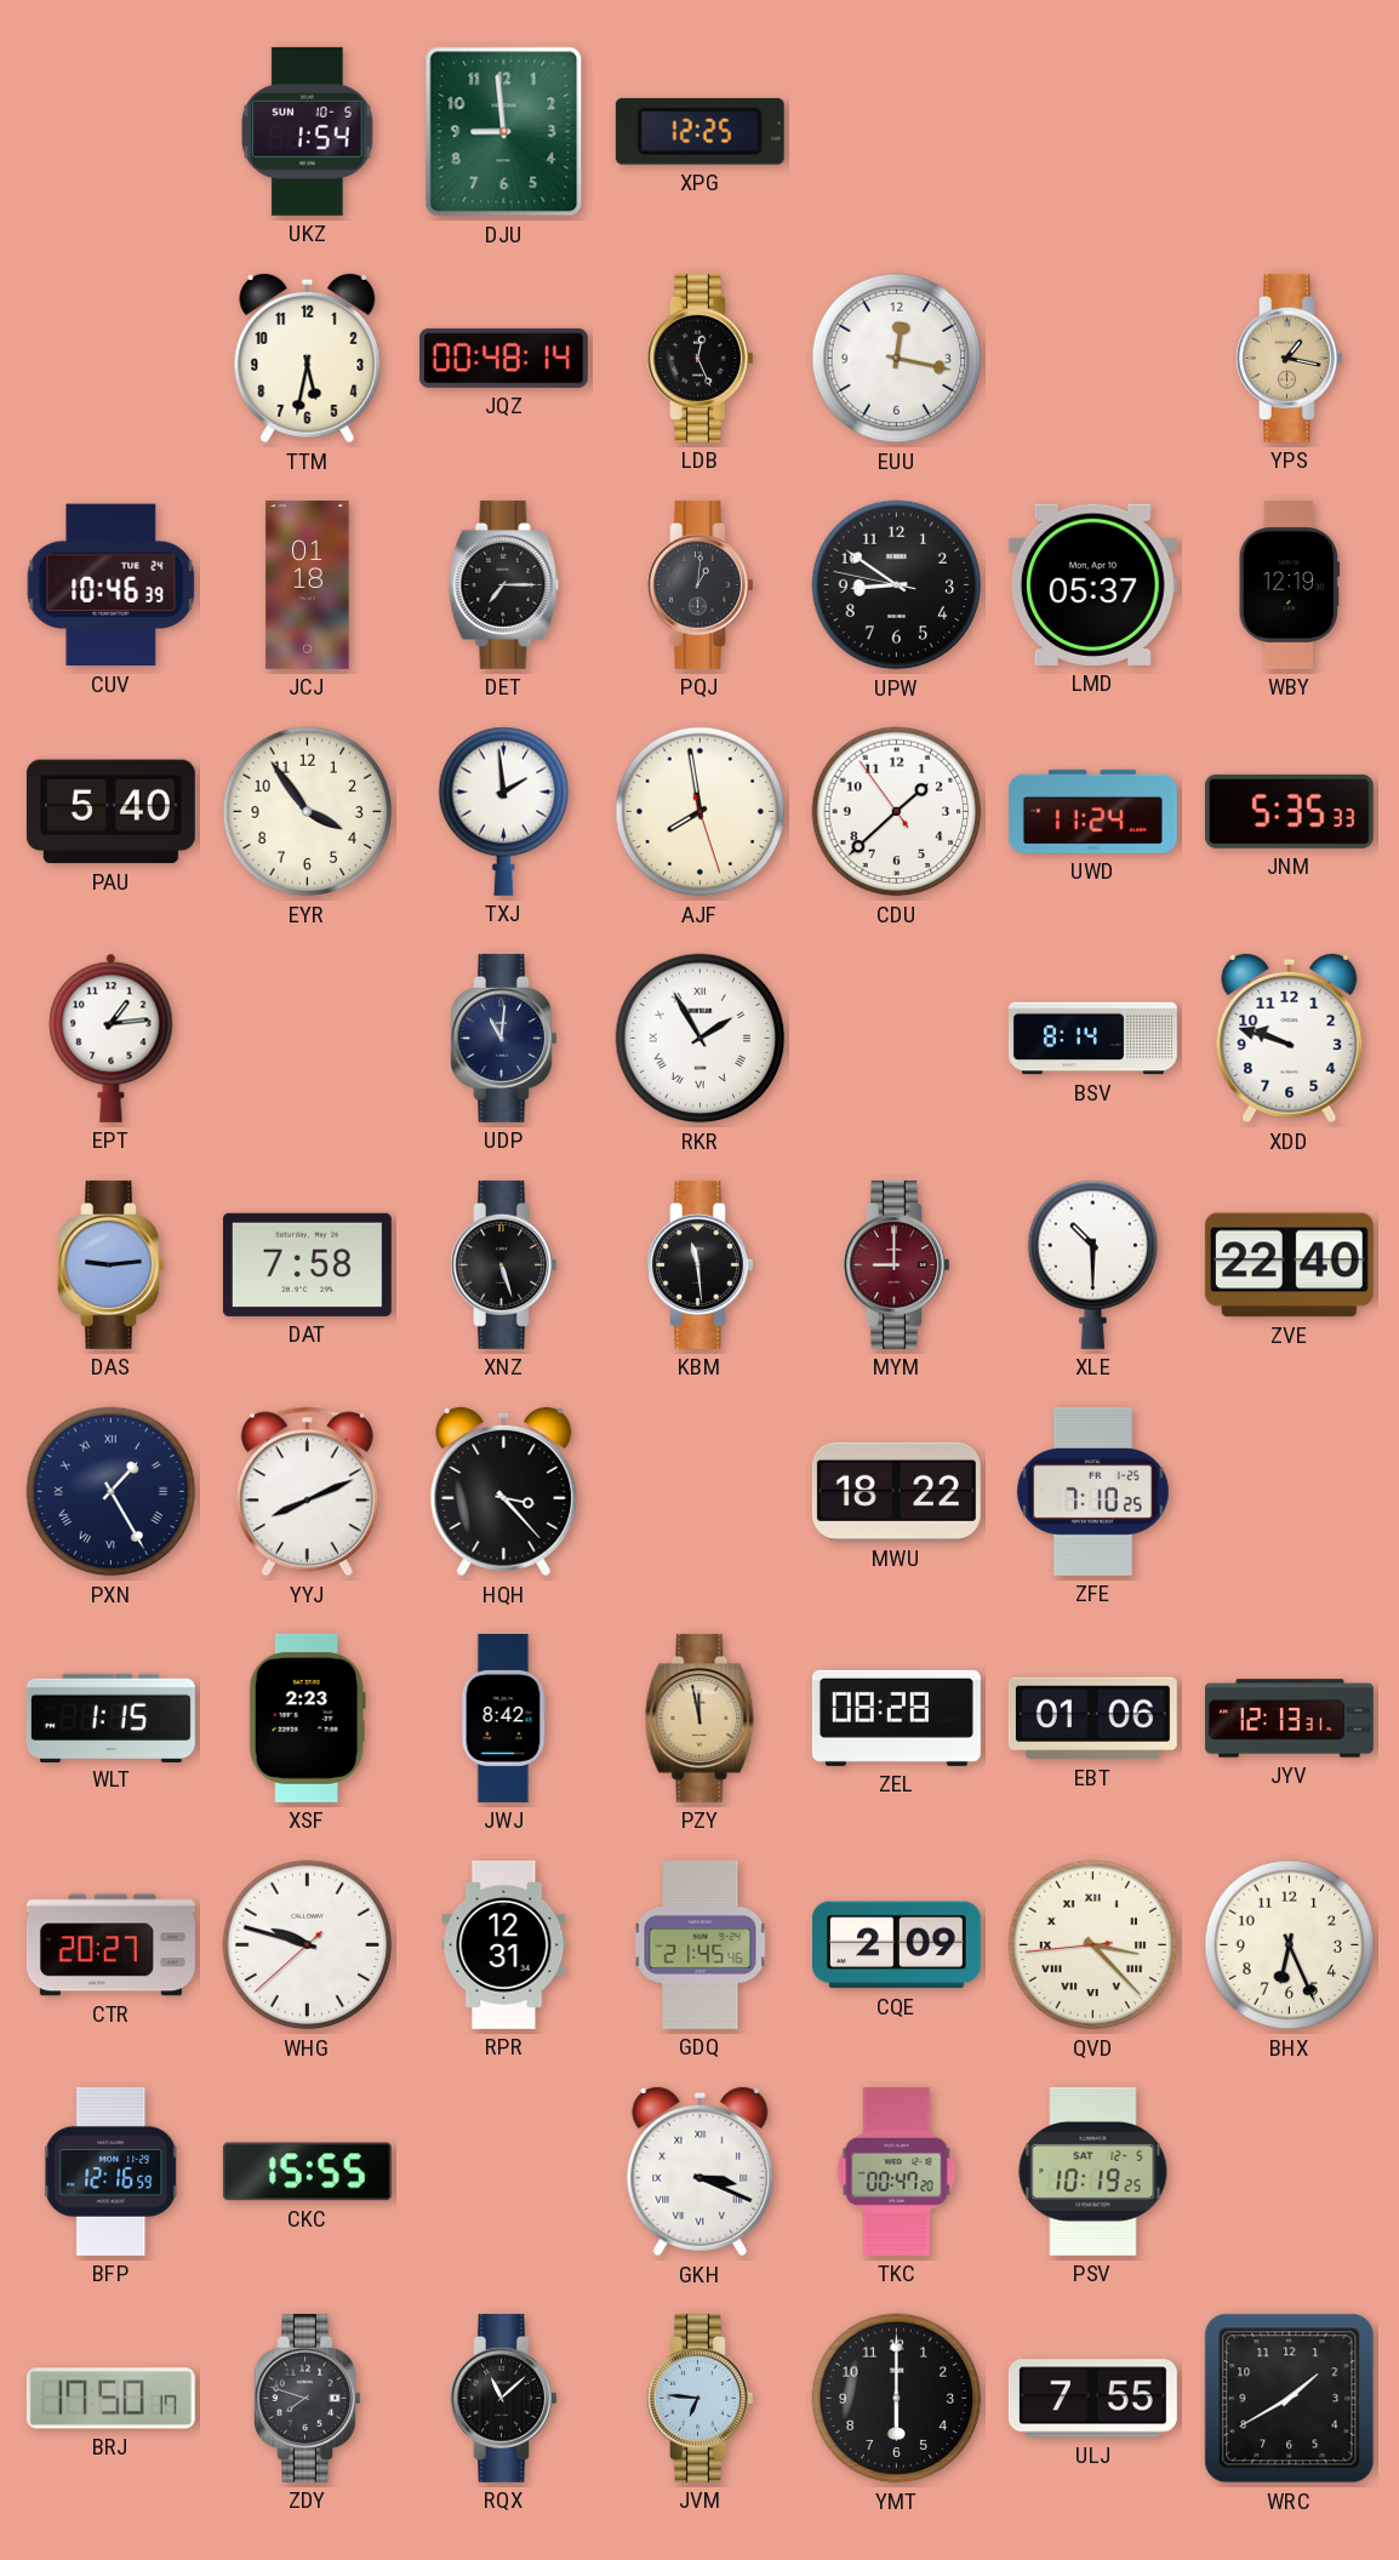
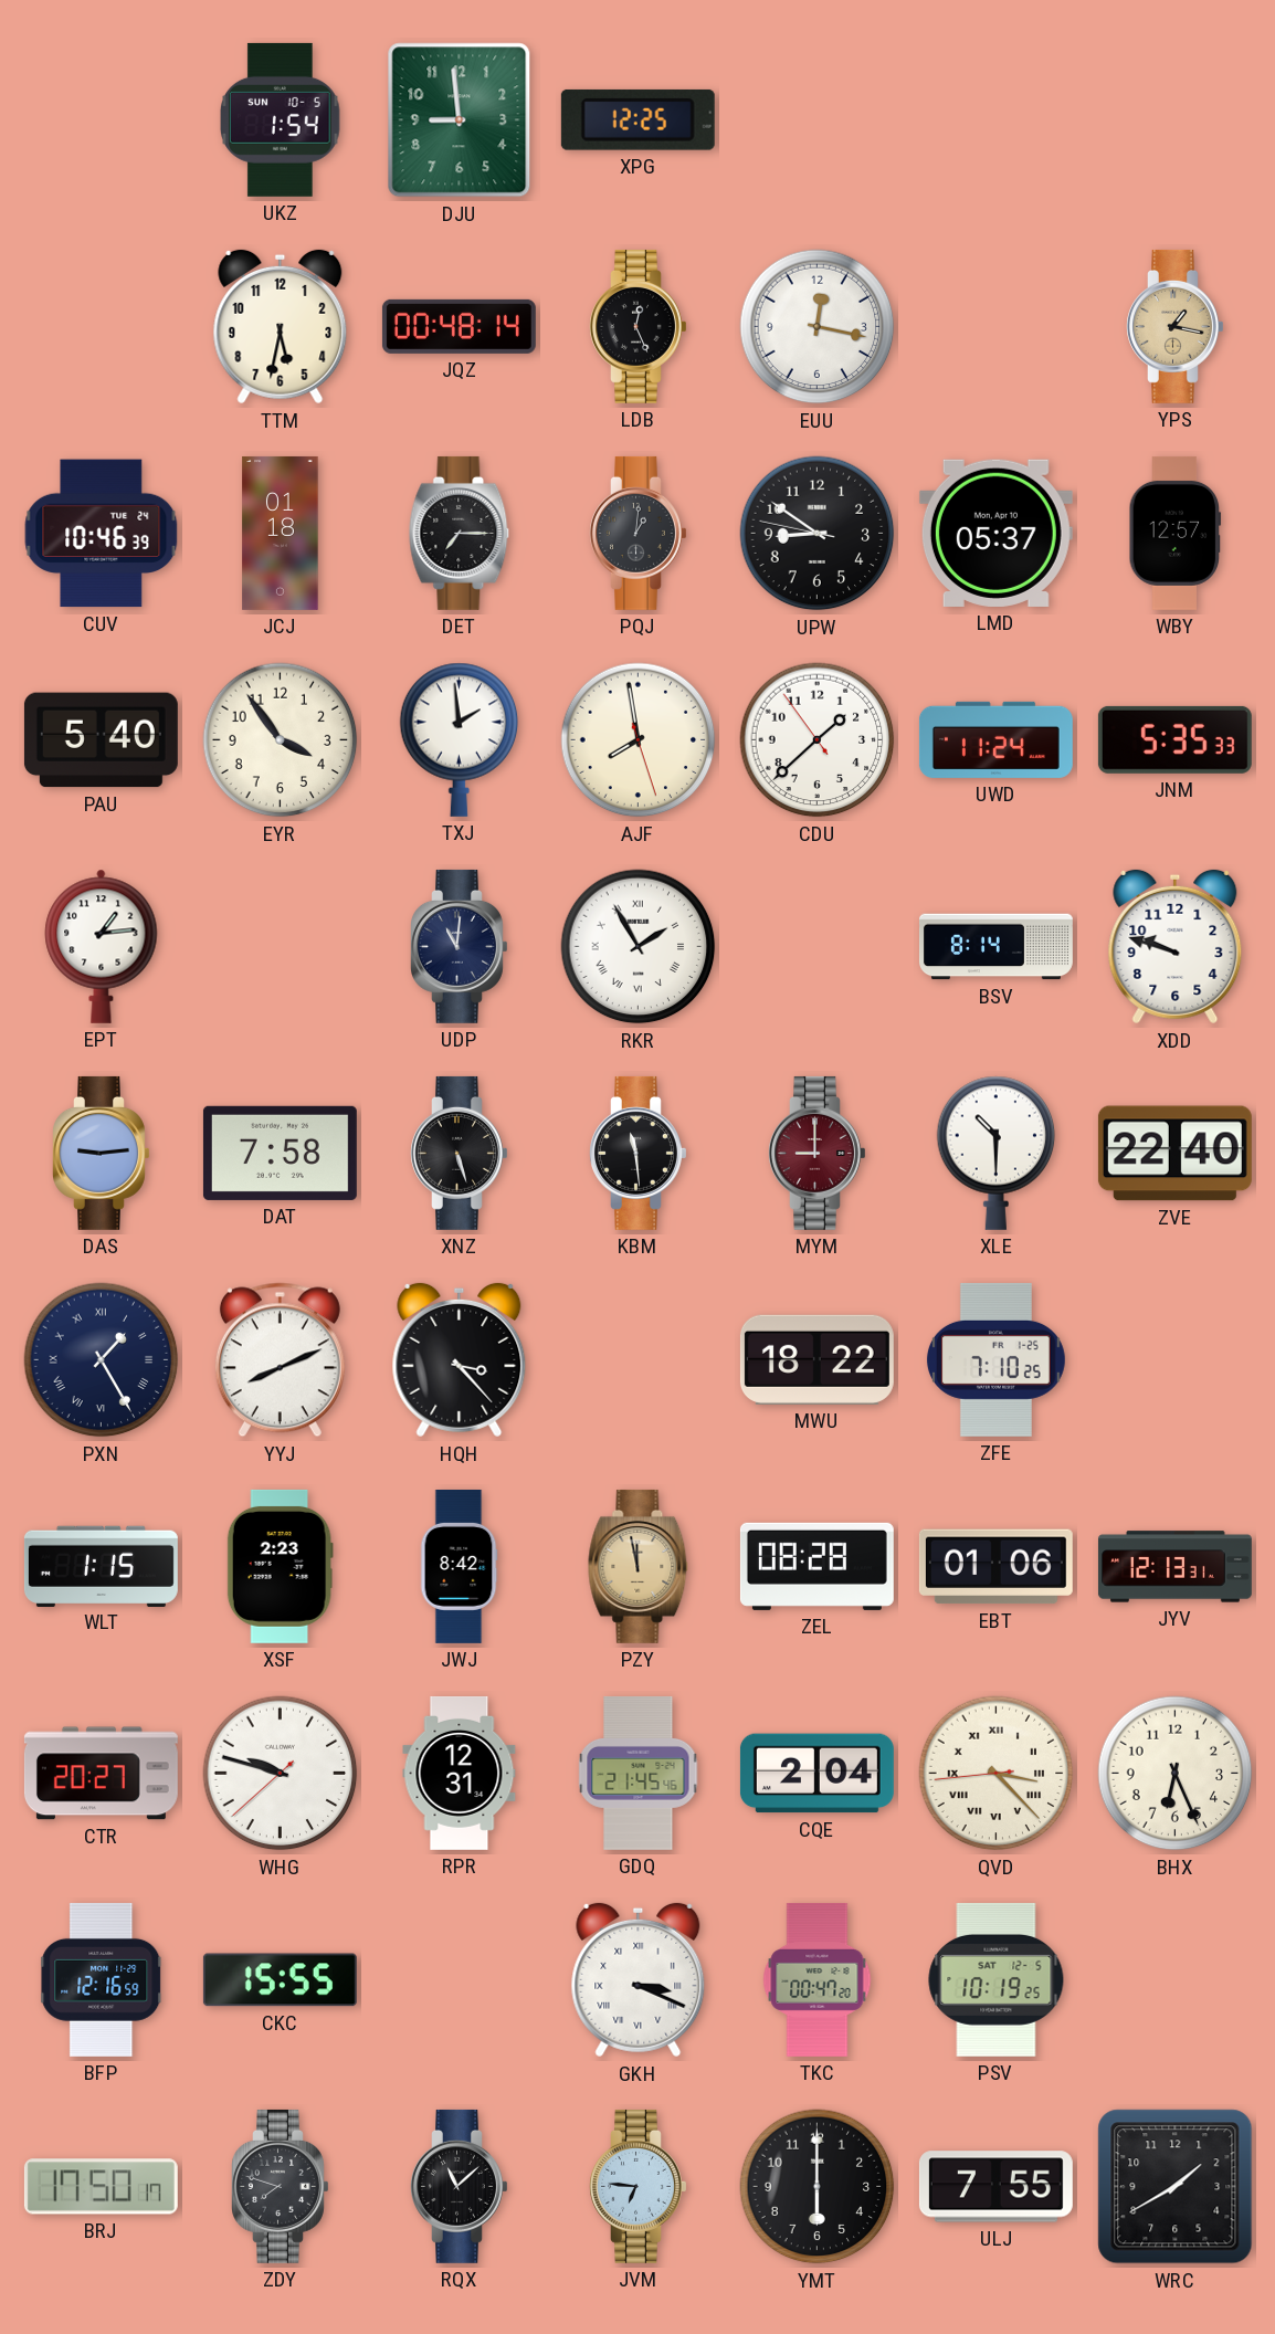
WBY: 12:19 -> 12:57
CQE: 2:09 -> 2:04
